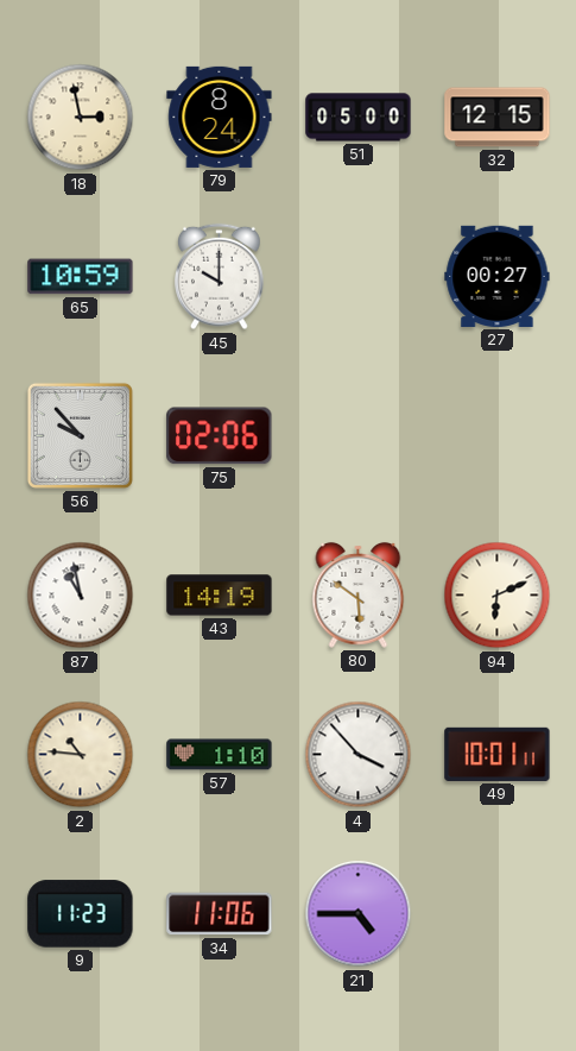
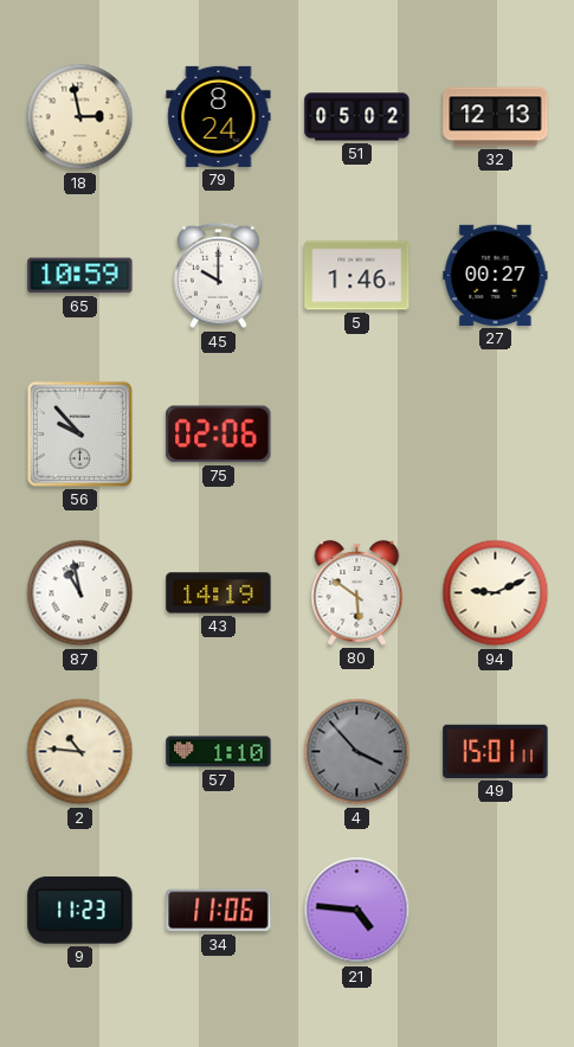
51: 05:00 -> 05:02
32: 12:15 -> 12:13
5: none -> 1:46
94: 6:11 -> 9:11
4 dial: white -> grey
49: 10:01 -> 15:01
21: 4:45 -> 4:46
